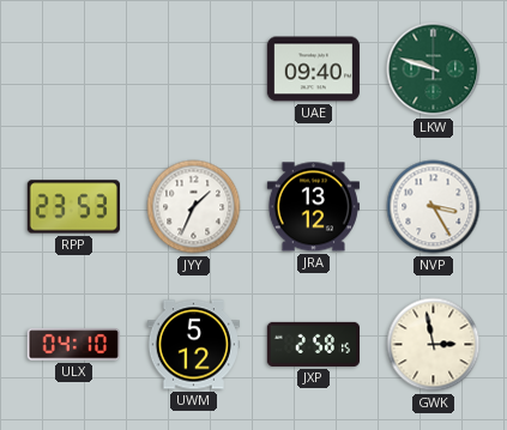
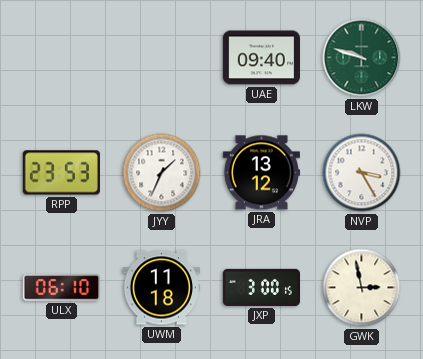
ULX: 04:10 -> 06:10
UWM: 5:12 -> 11:18
JXP: 2:58 -> 3:00
